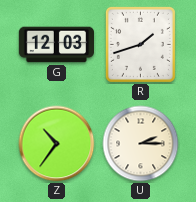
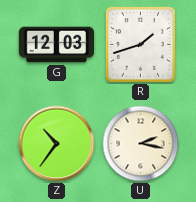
U: 2:15 -> 2:17
